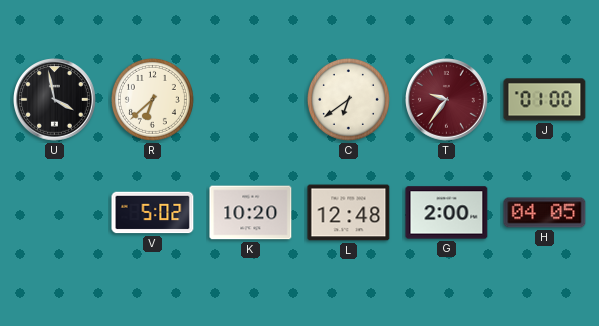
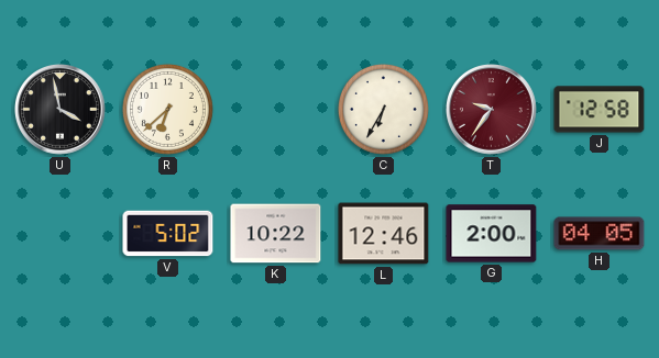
C: 6:39 -> 6:35
J: 01:00 -> 12:58
K: 10:20 -> 10:22
L: 12:48 -> 12:46
